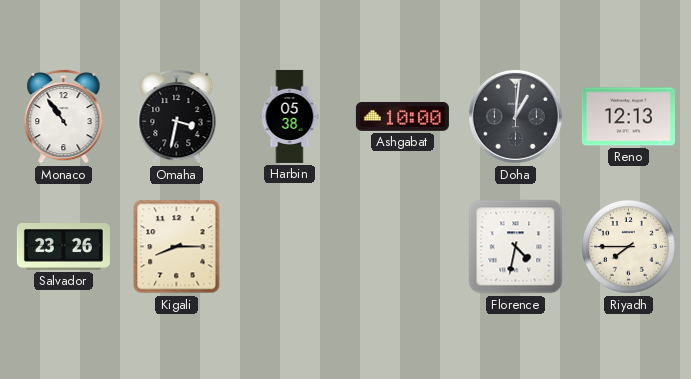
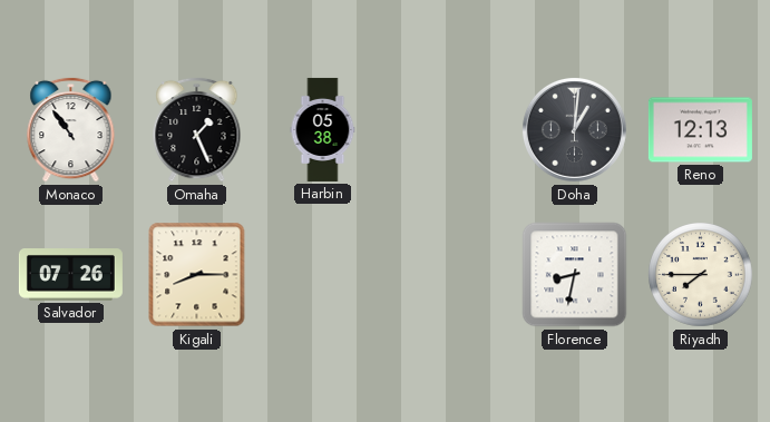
Omaha: 3:32 -> 1:26
Ashgabat: 10:00 -> none
Salvador: 23:26 -> 07:26
Florence: 4:32 -> 8:32
